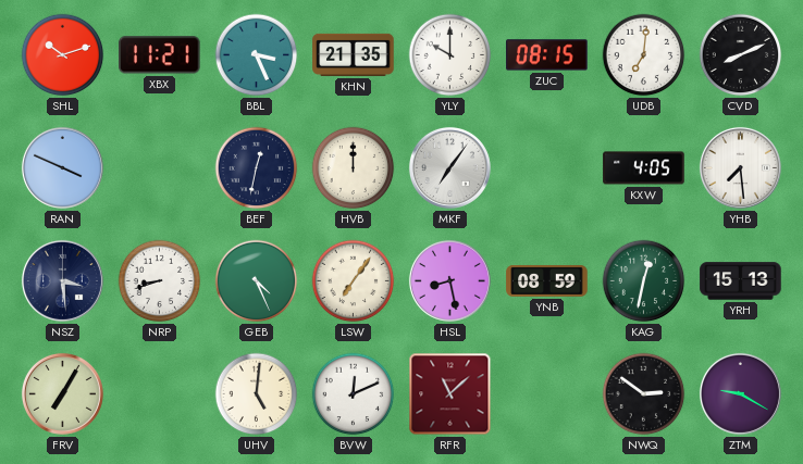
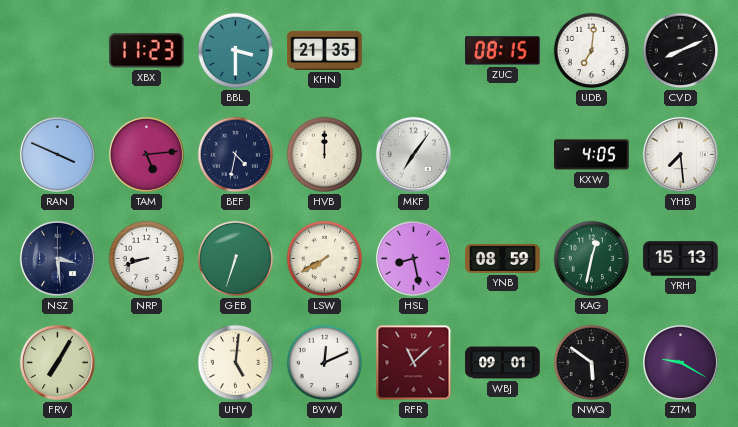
SHL: 10:12 -> none
XBX: 11:21 -> 11:23
BBL: 3:26 -> 3:30
YLY: 10:00 -> none
TAM: none -> 5:14
BEF: 12:32 -> 4:32
GEB: 4:26 -> 6:33
LSW: 7:06 -> 7:40
WBJ: none -> 09:01
NWQ: 2:51 -> 5:51
